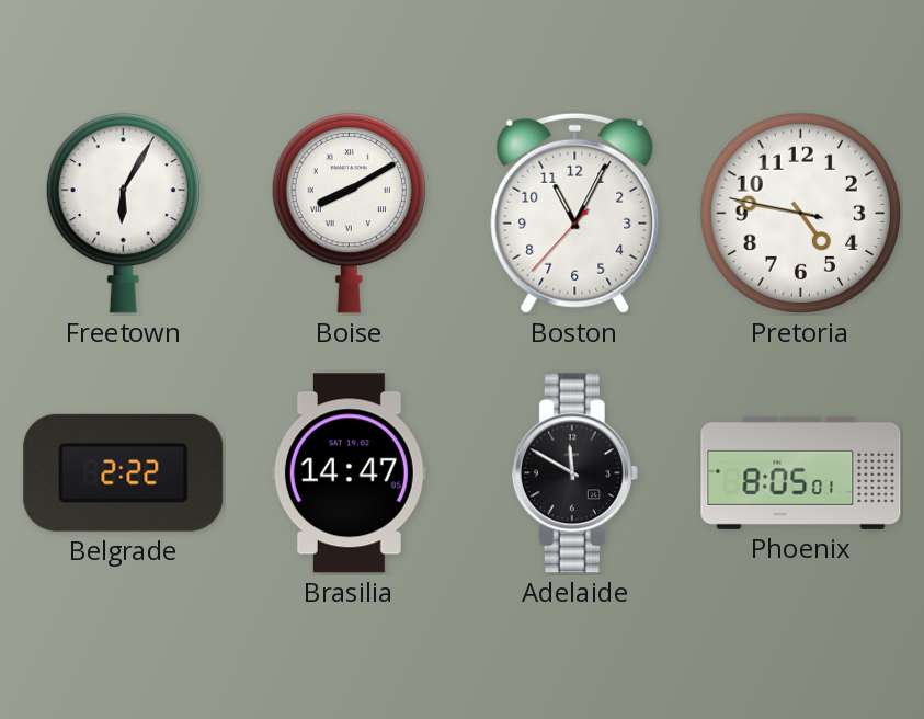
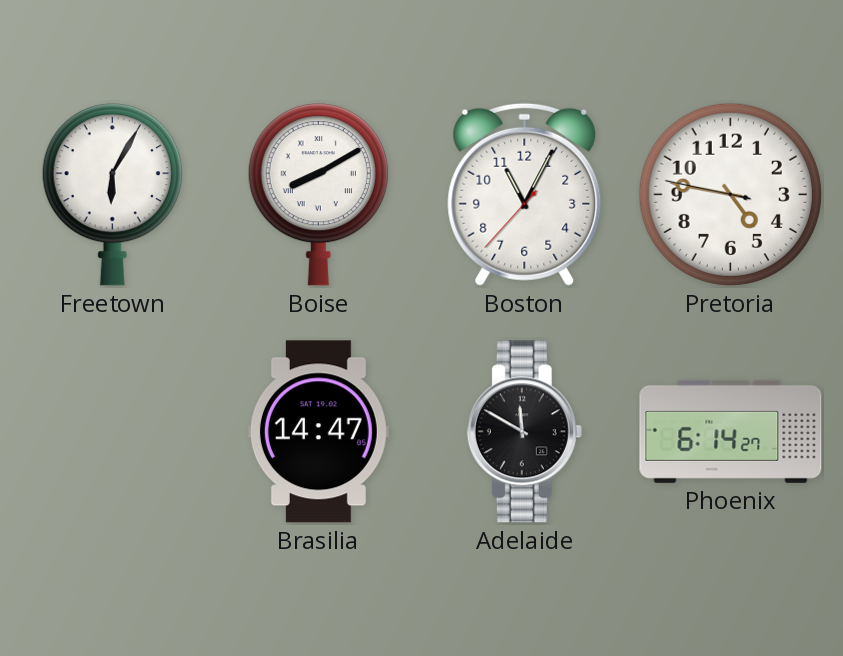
Belgrade: 2:22 -> none
Phoenix: 8:05 -> 6:14
